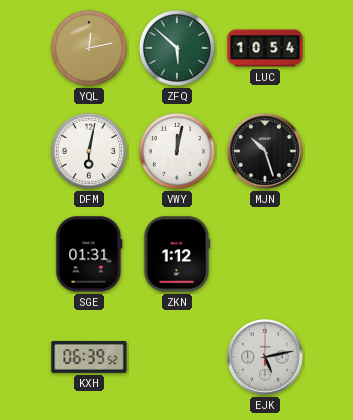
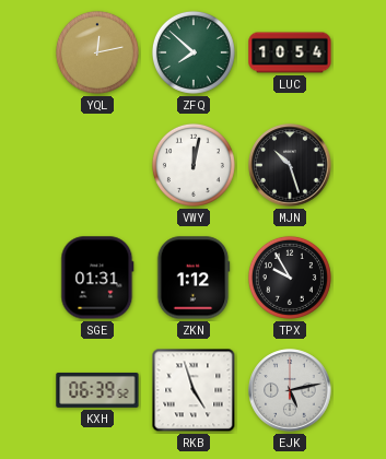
ZFQ: 5:52 -> 7:52
DFM: 6:02 -> none
TPX: none -> 9:55
RKB: none -> 4:57
